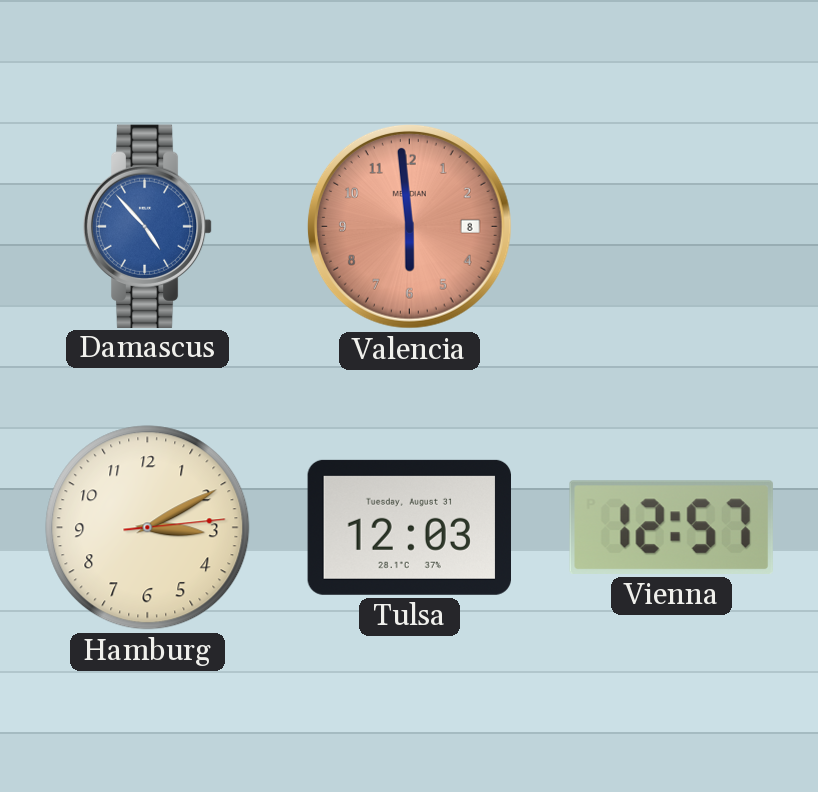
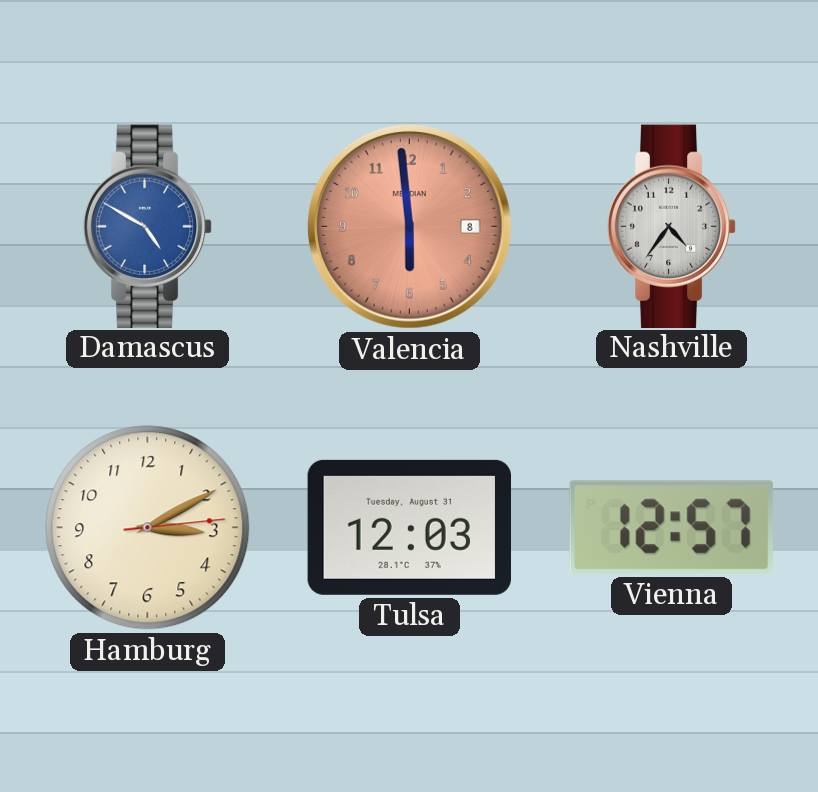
Damascus: 4:53 -> 4:50
Nashville: none -> 4:36
